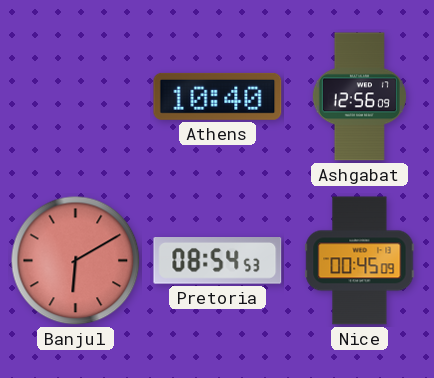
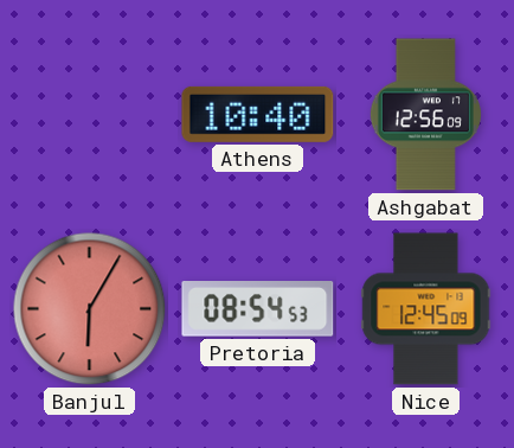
Banjul: 6:10 -> 6:05
Nice: 00:45 -> 12:45
